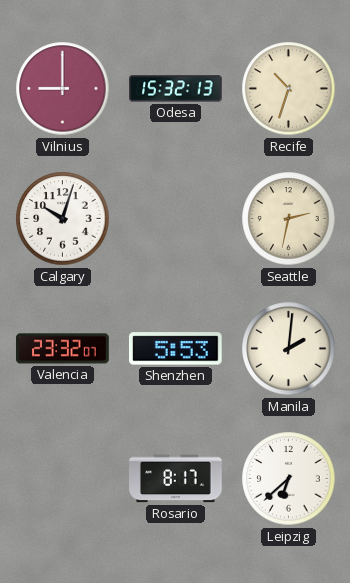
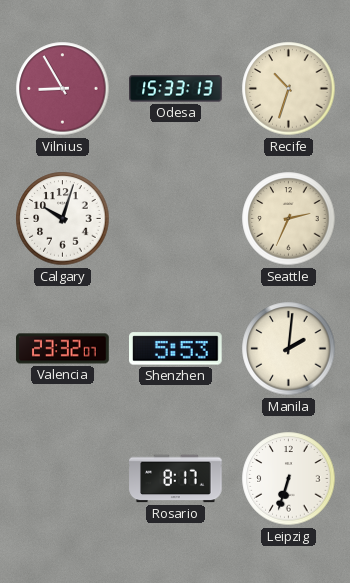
Vilnius: 9:00 -> 8:55
Odesa: 15:32 -> 15:33
Seattle: 2:32 -> 2:34
Leipzig: 6:38 -> 6:33
